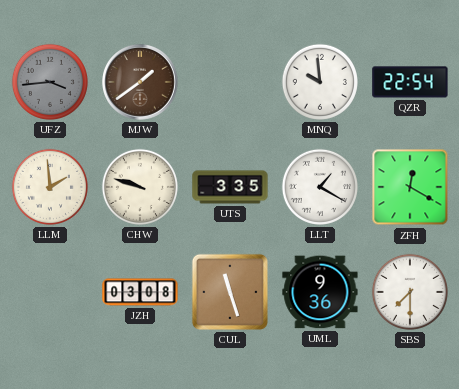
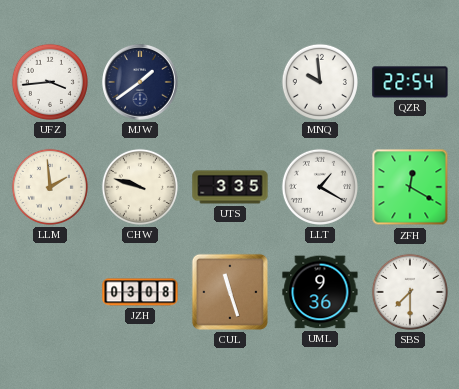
UFZ dial: grey -> white
MJW dial: brown -> navy
